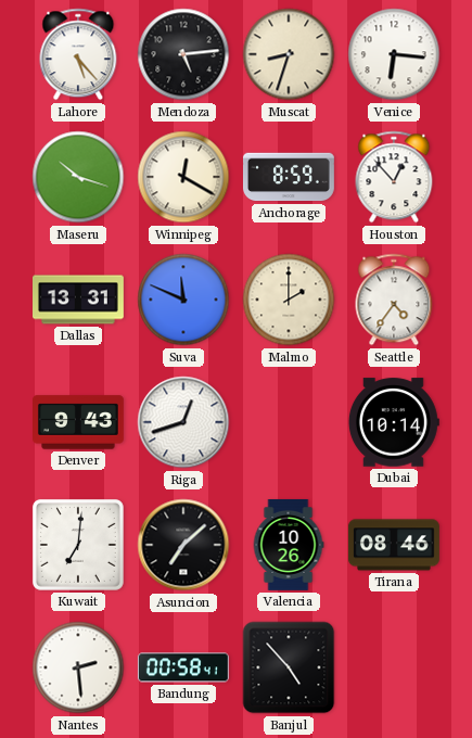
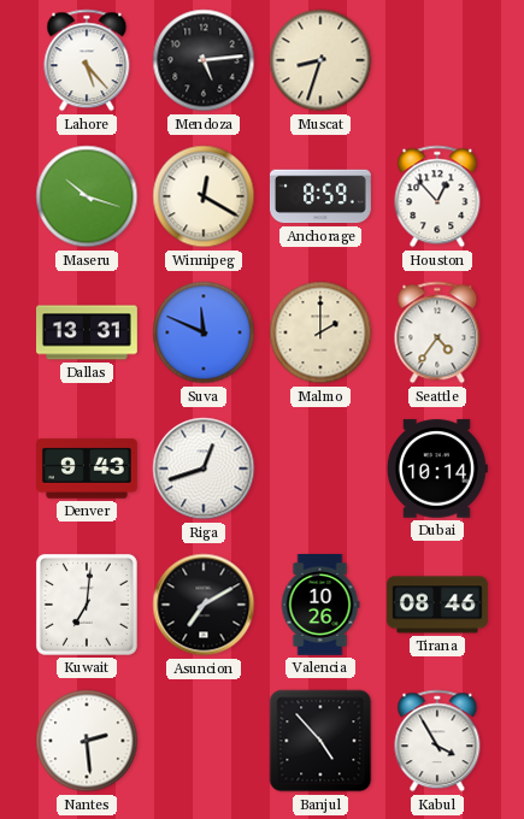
Venice: 6:16 -> none
Asuncion: 7:08 -> 7:10
Bandung: 00:58 -> none
Kabul: none -> 3:55
